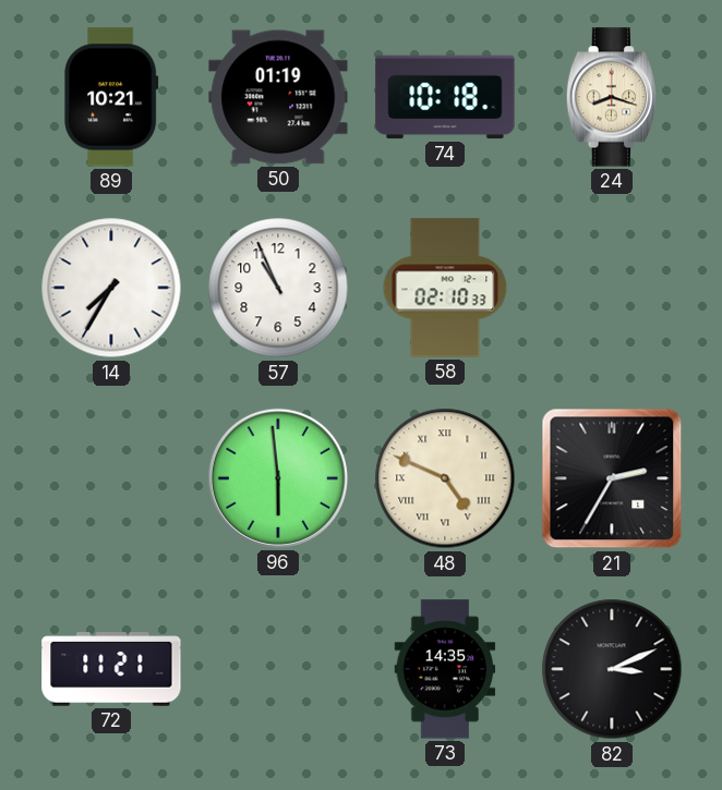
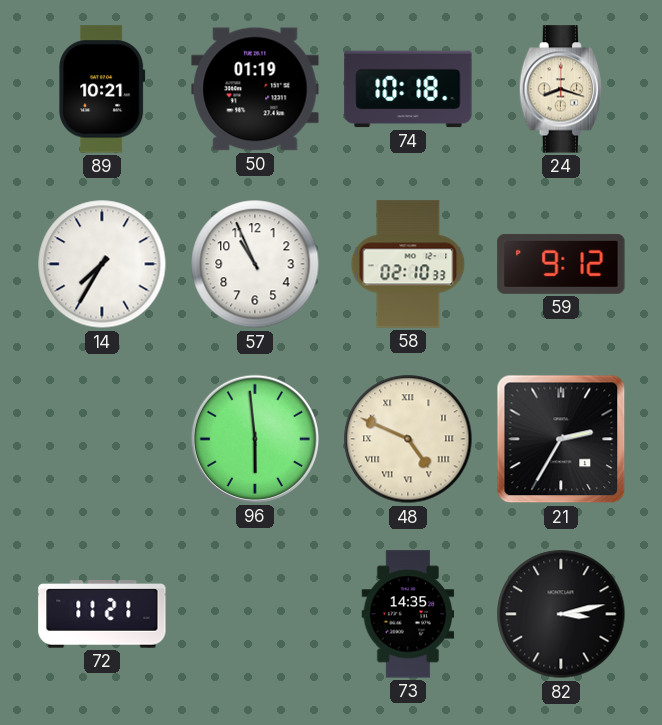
59: none -> 9:12
82: 3:11 -> 3:13
